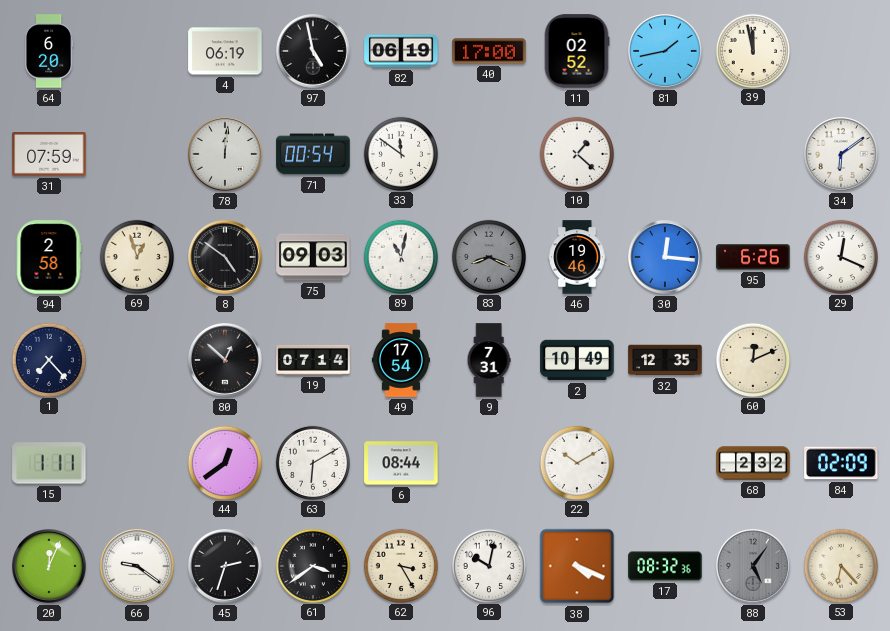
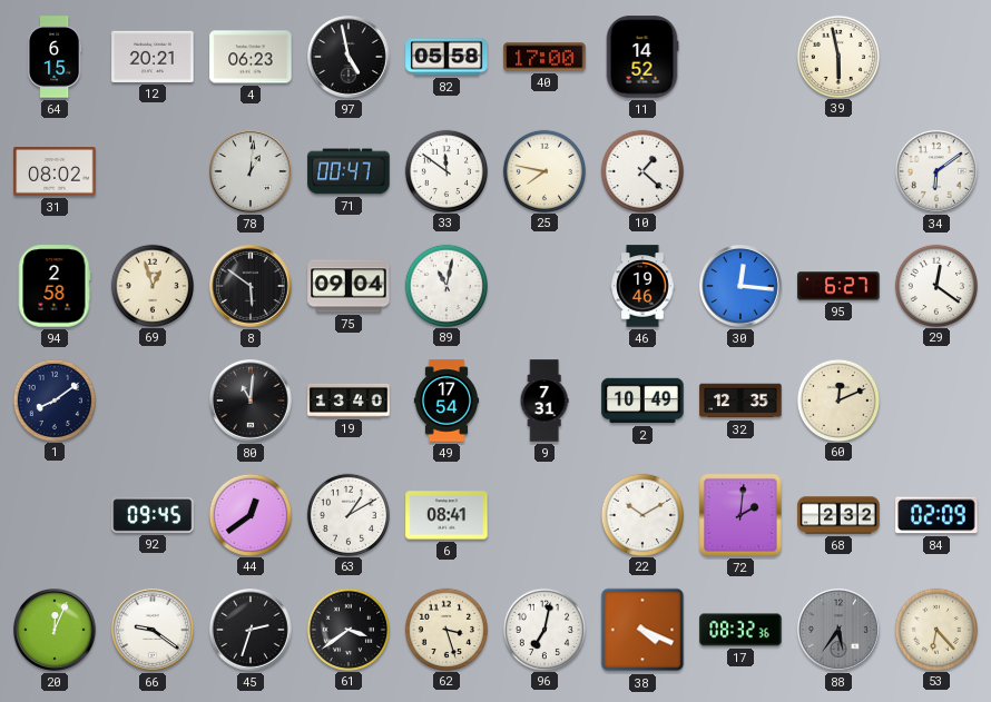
64: 6:20 -> 6:15
12: none -> 20:21
4: 06:19 -> 06:23
82: 06:19 -> 05:58
11: 02:52 -> 14:52
81: 1:43 -> none
39: 11:58 -> 5:58
31: 07:59 -> 08:02
78: 12:01 -> 1:01
71: 00:54 -> 00:47
25: none -> 7:47
8: 4:51 -> 5:51
75: 09:03 -> 09:04
83: 8:19 -> none
95: 6:26 -> 6:27
29: 12:19 -> 12:21
1: 7:23 -> 8:09
80: 12:52 -> 11:01
19: 07:14 -> 13:40
15: 1:11 -> none
92: none -> 09:45
63: 6:10 -> 1:10
6: 08:44 -> 08:41
72: none -> 2:01
62: 3:25 -> 3:27
96: 10:02 -> 7:02
88: 5:06 -> 5:36
